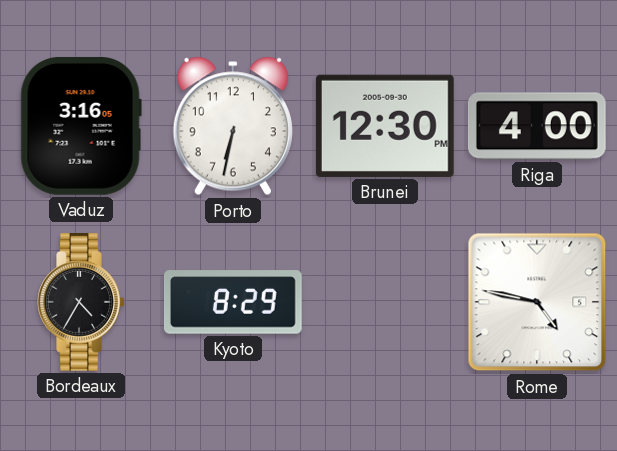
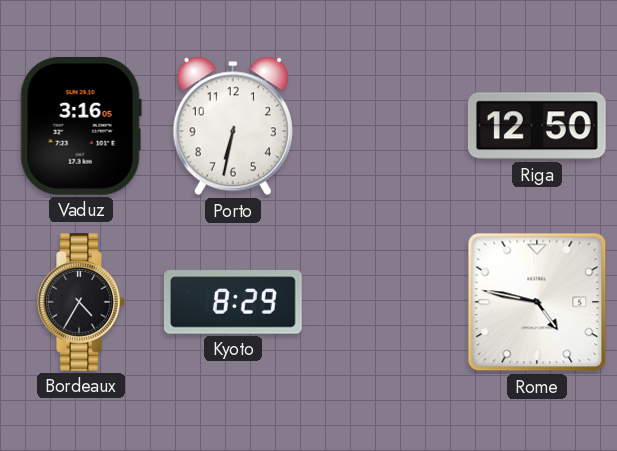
Brunei: 12:30 -> none
Riga: 4:00 -> 12:50
